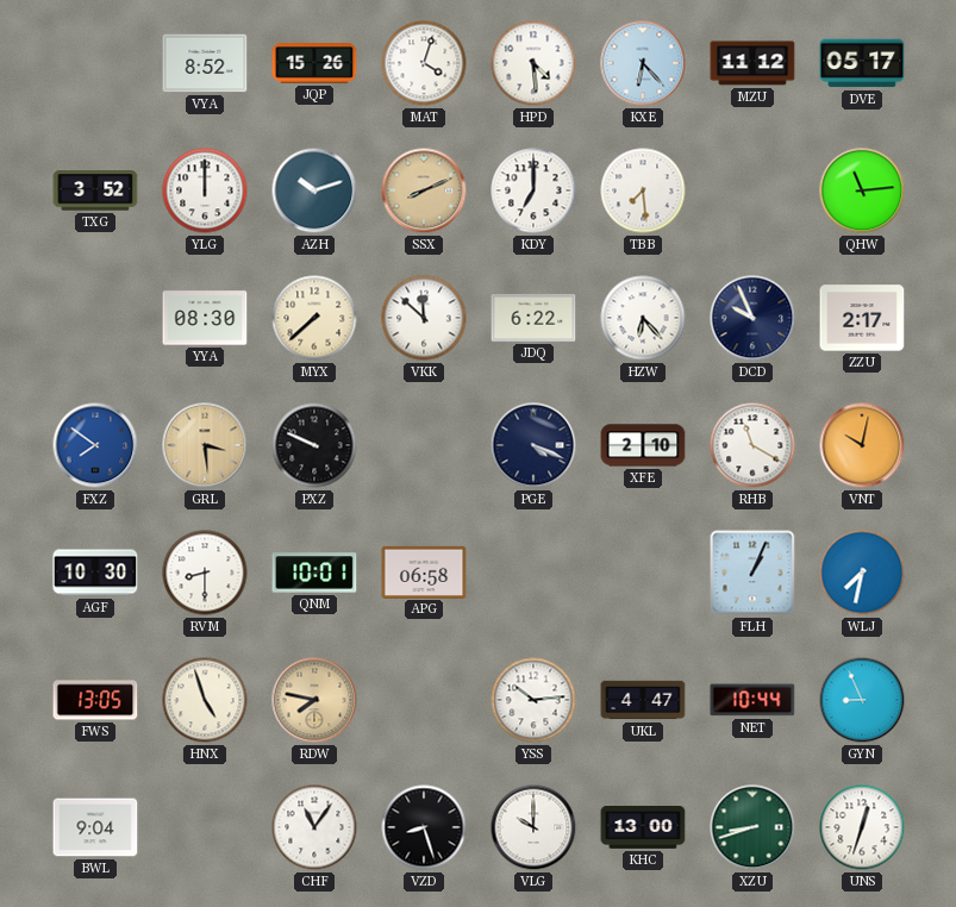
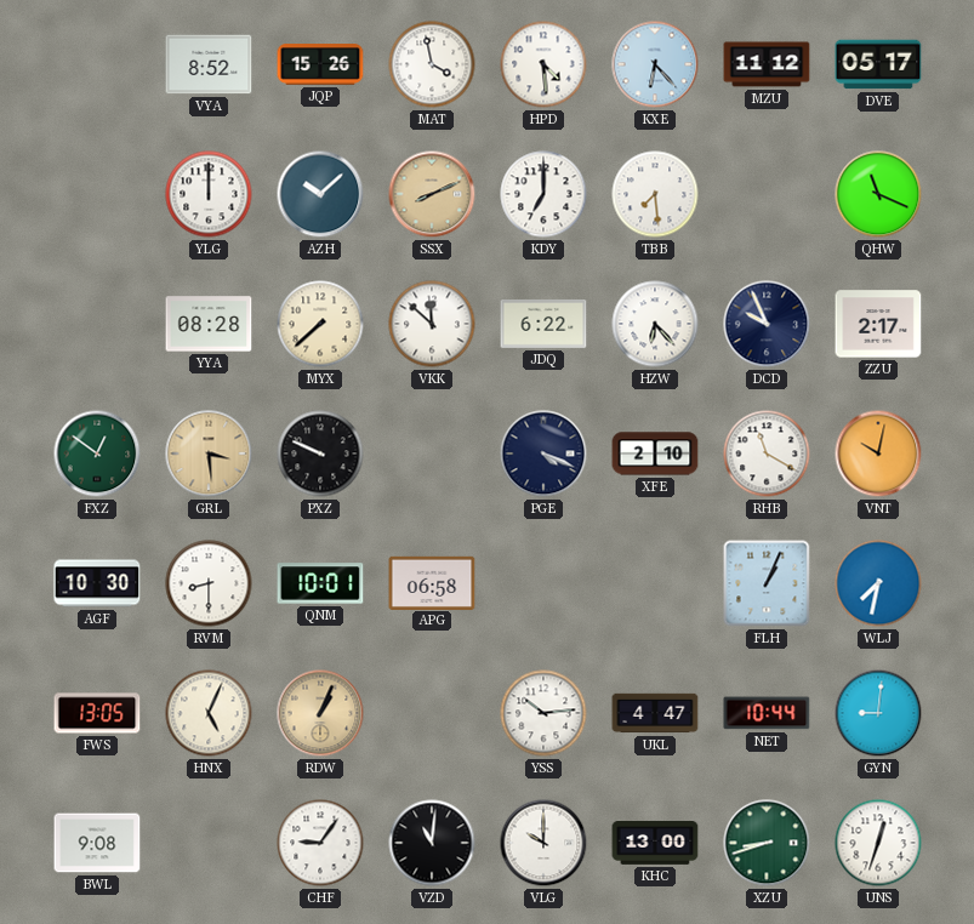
MAT: 4:03 -> 3:58
TXG: 3:52 -> none
AZH: 10:12 -> 10:08
QHW: 11:14 -> 11:19
YYA: 08:30 -> 08:28
FXZ: 7:51 -> 12:51
FXZ dial: blue -> green
HNX: 4:57 -> 5:04
RDW: 7:47 -> 1:04
GYN: 8:56 -> 9:01
BWL: 9:04 -> 9:08
CHF: 11:06 -> 9:06
VZD: 8:27 -> 11:01
